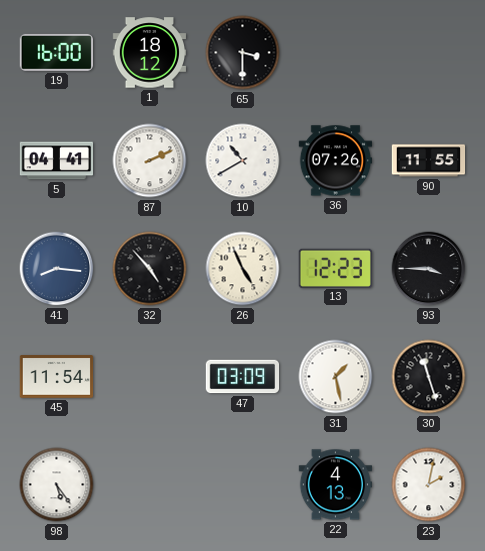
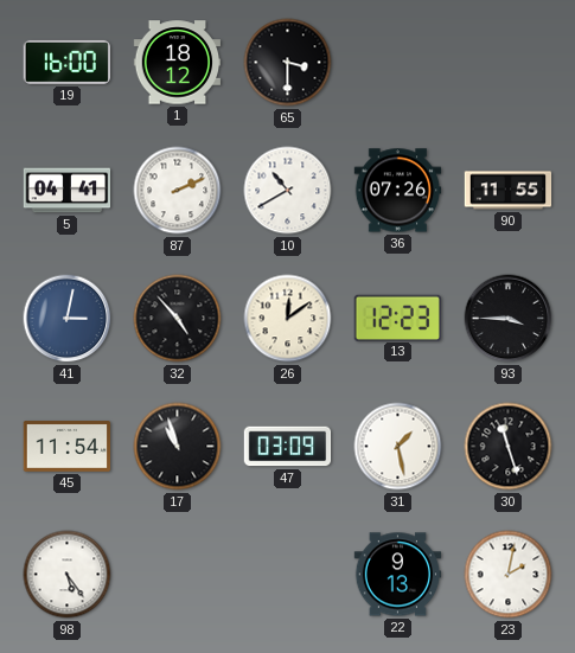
41: 8:16 -> 3:02
26: 4:56 -> 12:09
17: none -> 10:57
22: 4:13 -> 9:13
